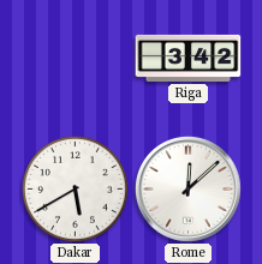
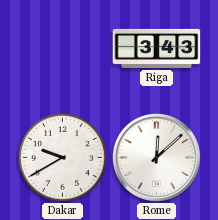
Riga: 3:42 -> 3:43
Dakar: 5:40 -> 9:40
